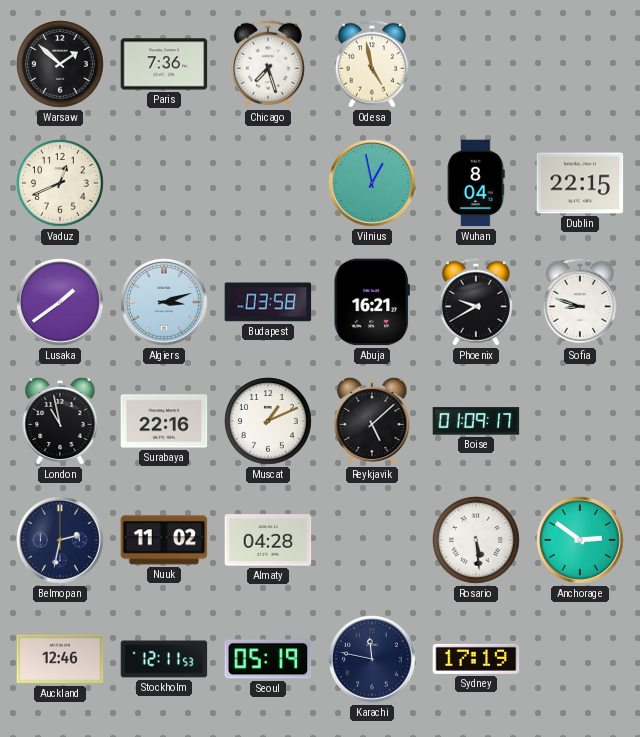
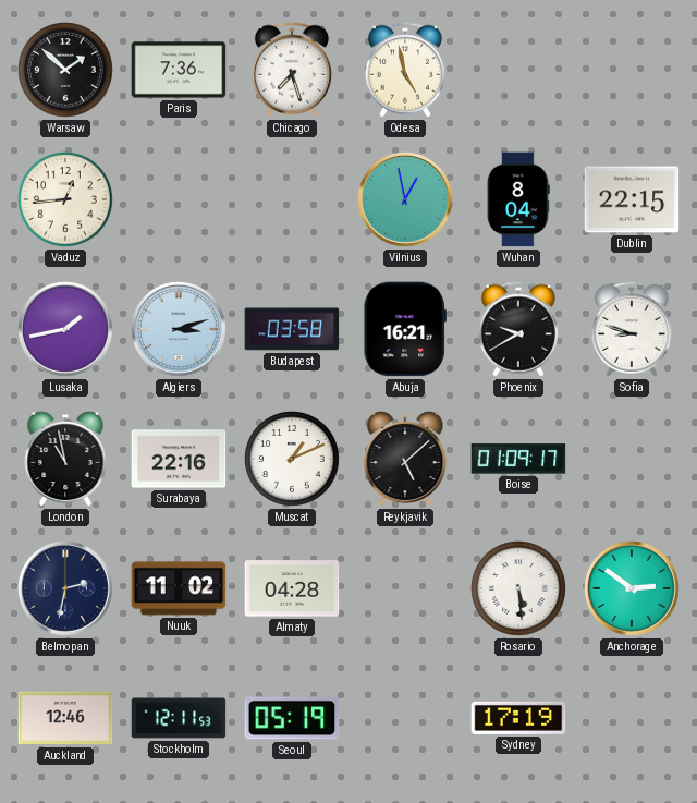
Vaduz: 12:41 -> 12:44
Lusaka: 1:39 -> 1:43
Karachi: 11:47 -> none
